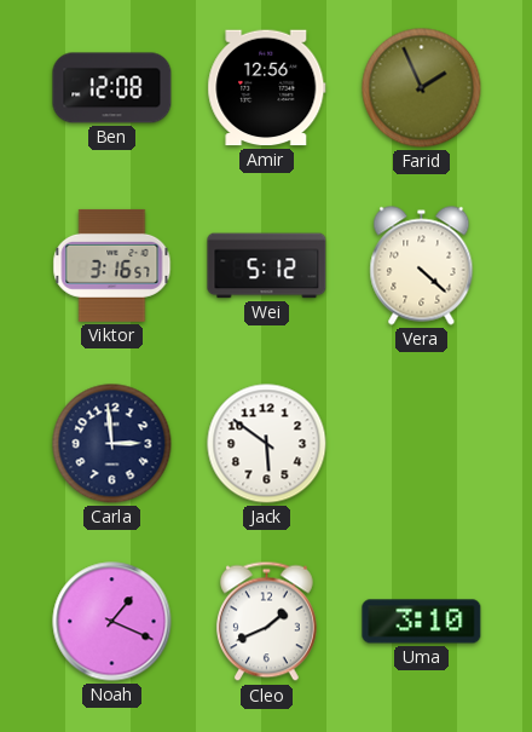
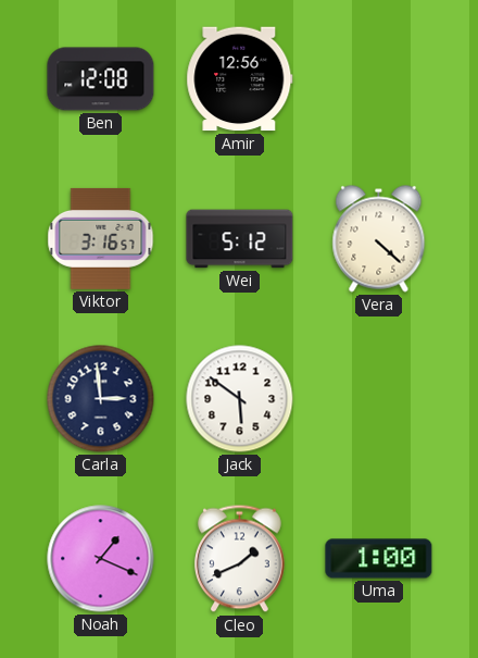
Farid: 1:56 -> none
Uma: 3:10 -> 1:00
